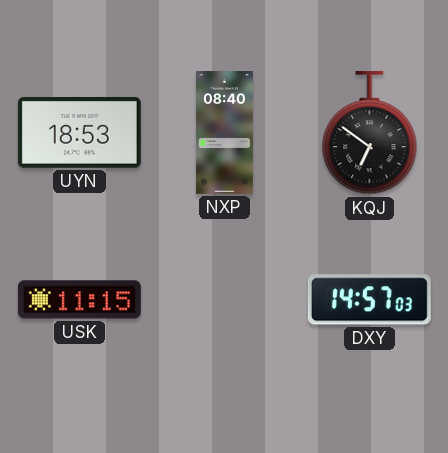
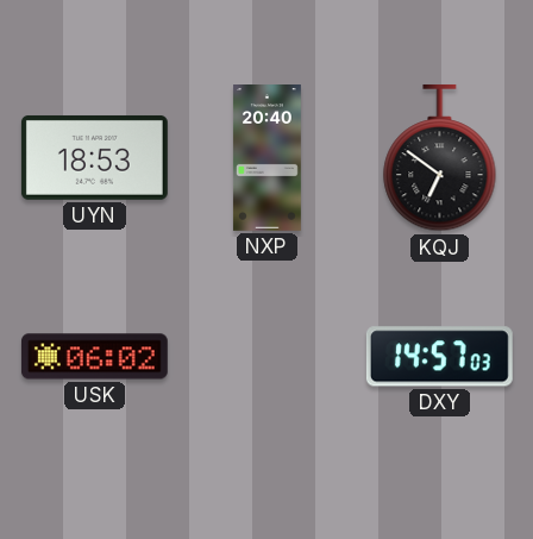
NXP: 08:40 -> 20:40
USK: 11:15 -> 06:02
